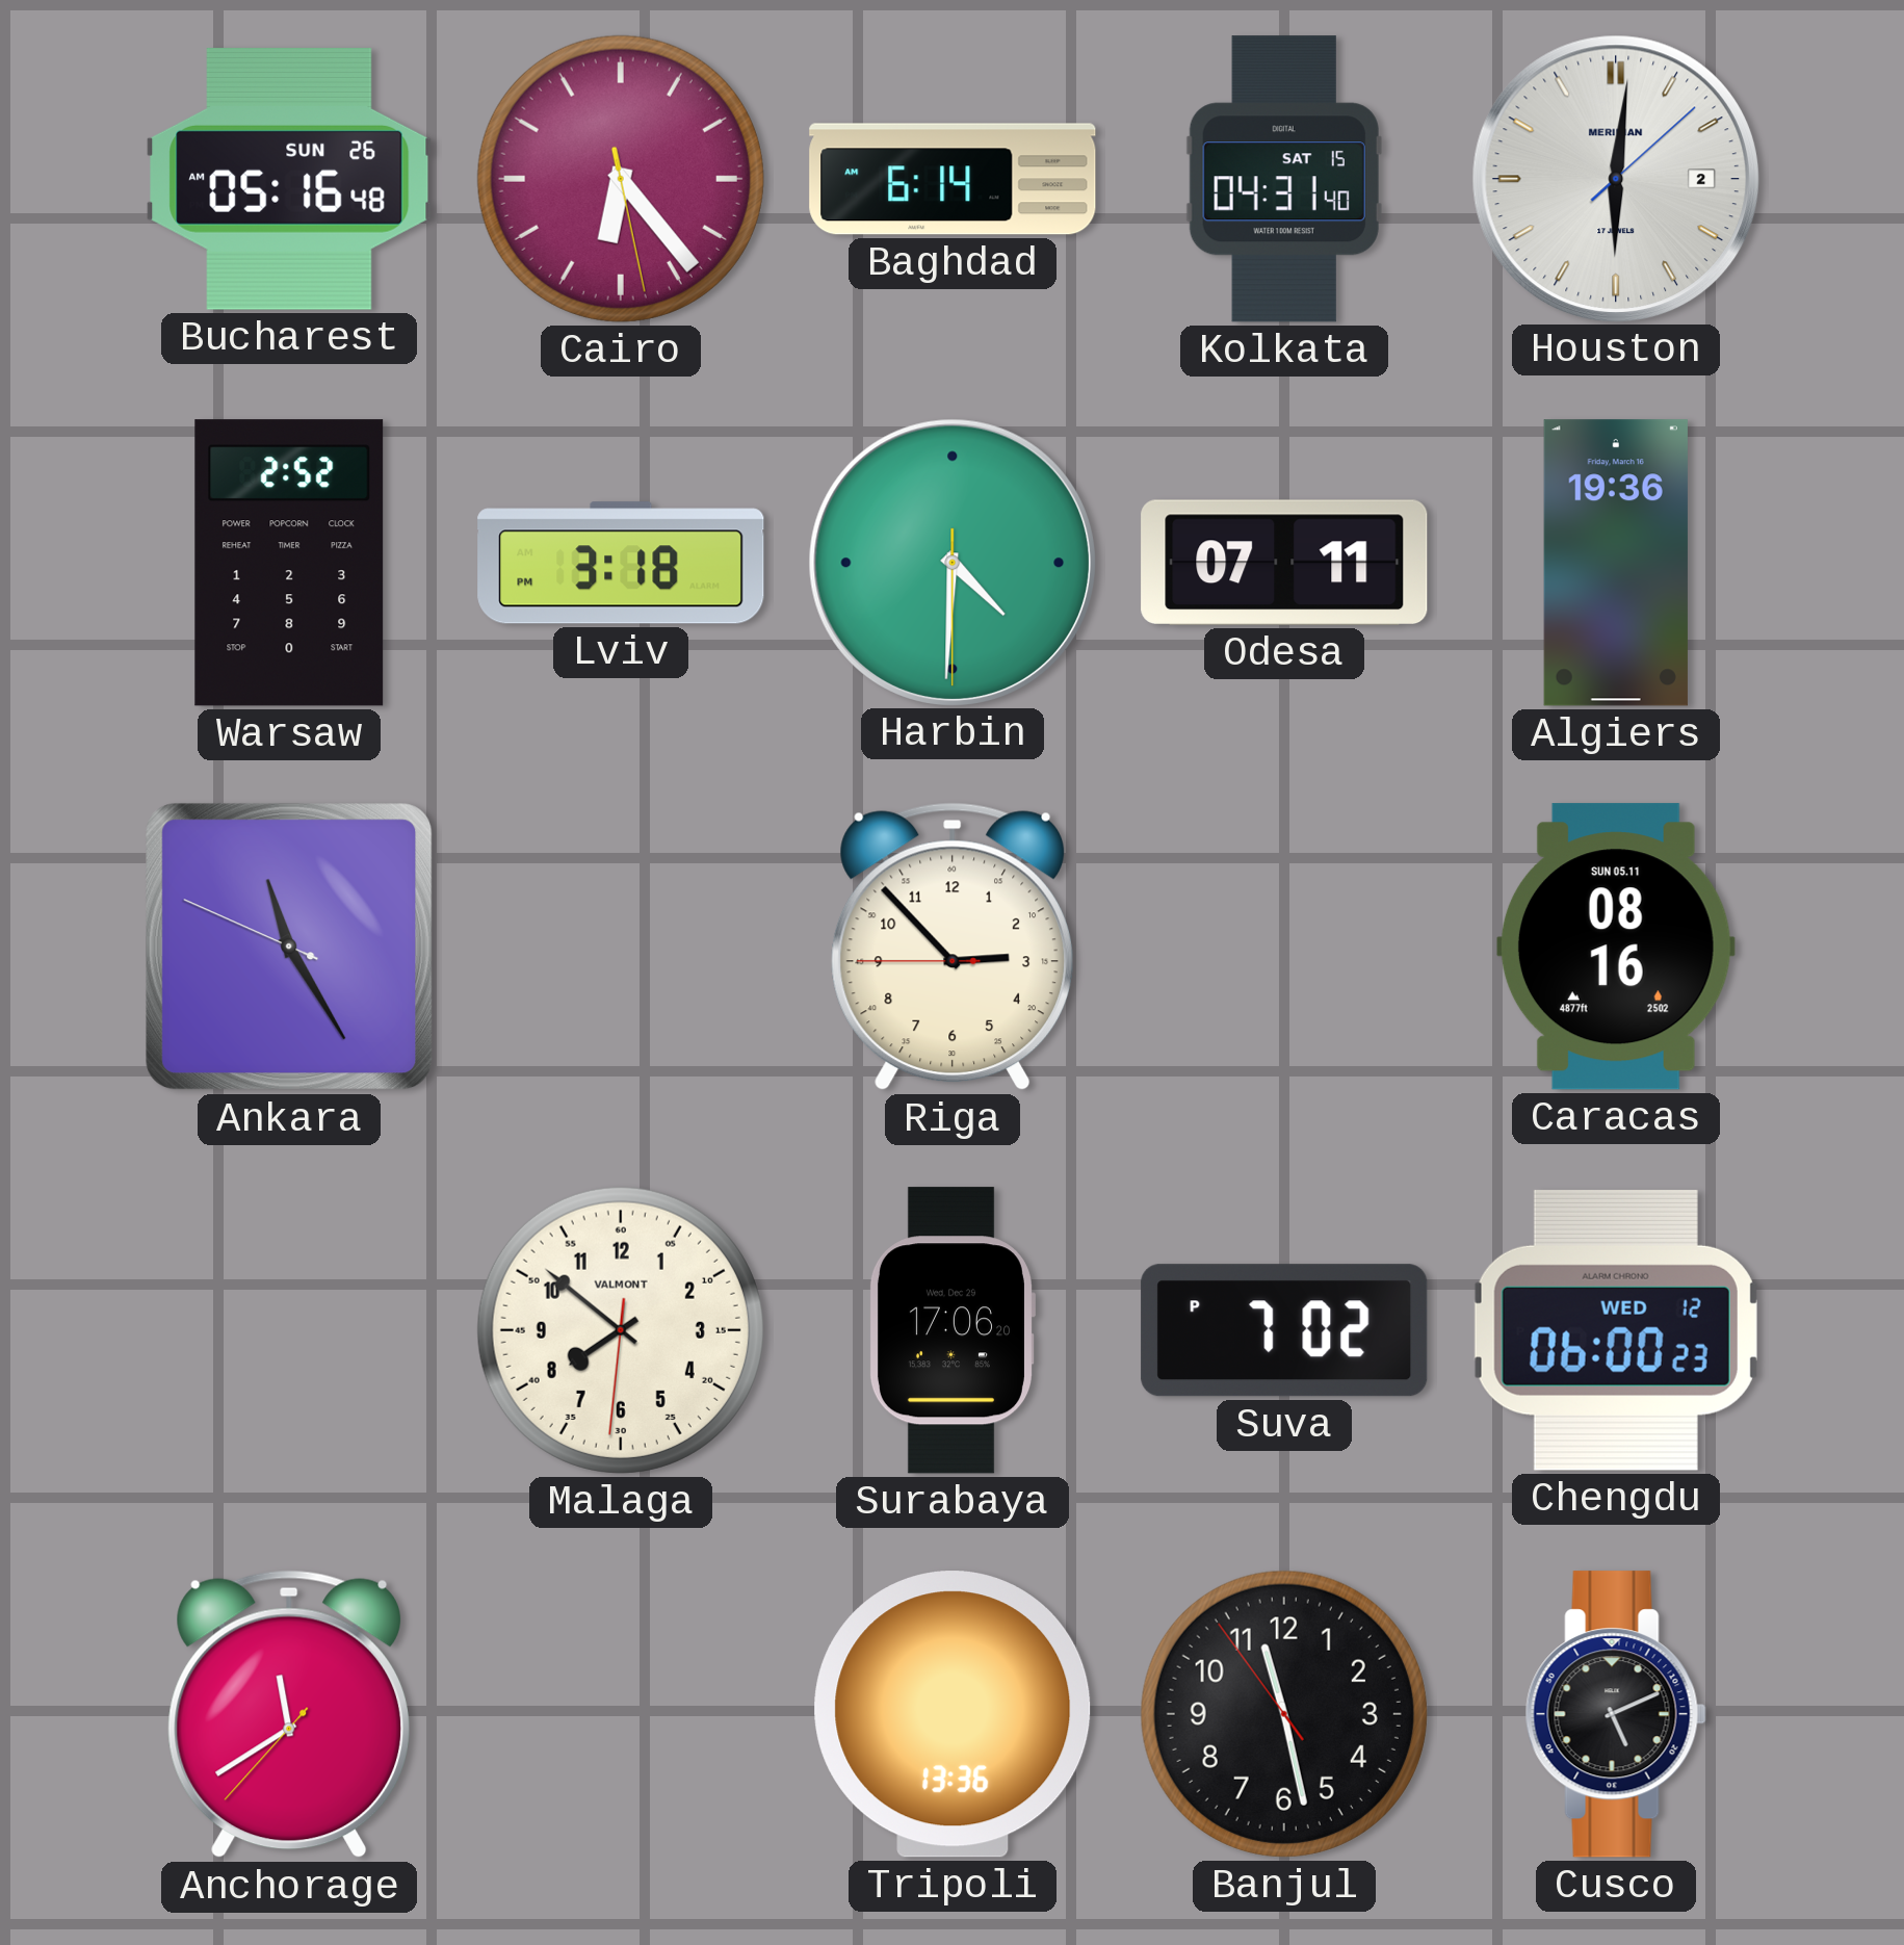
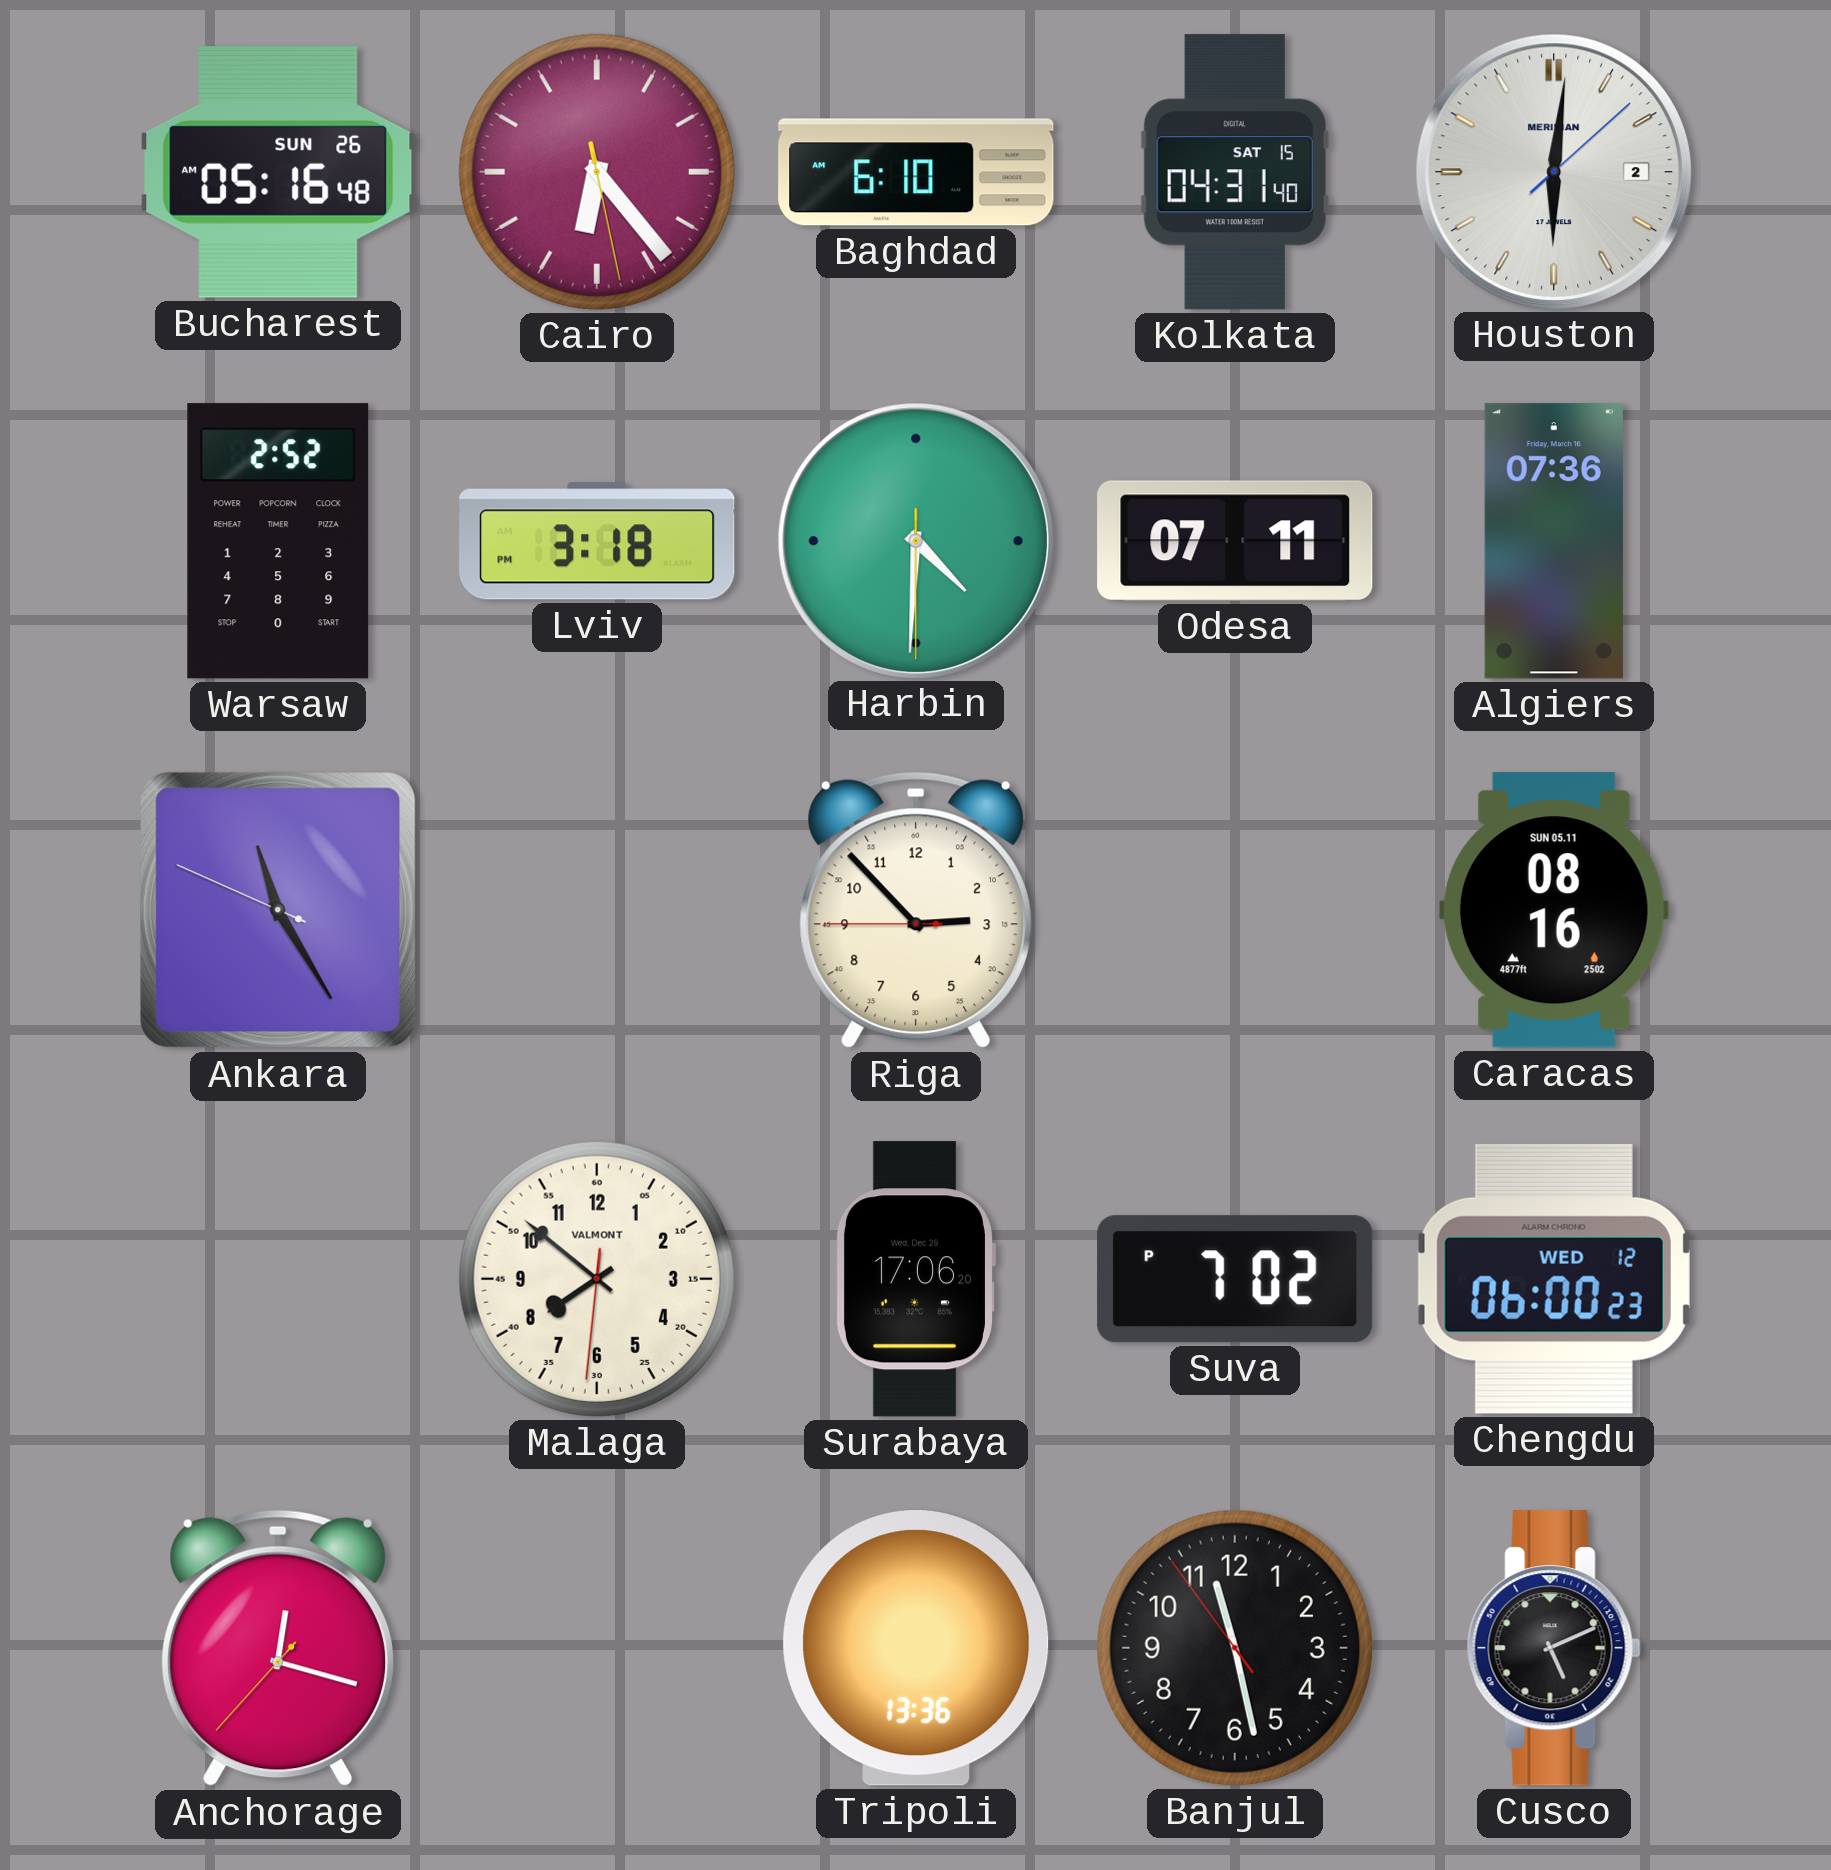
Baghdad: 6:14 -> 6:10
Algiers: 19:36 -> 07:36
Anchorage: 11:39 -> 12:17
